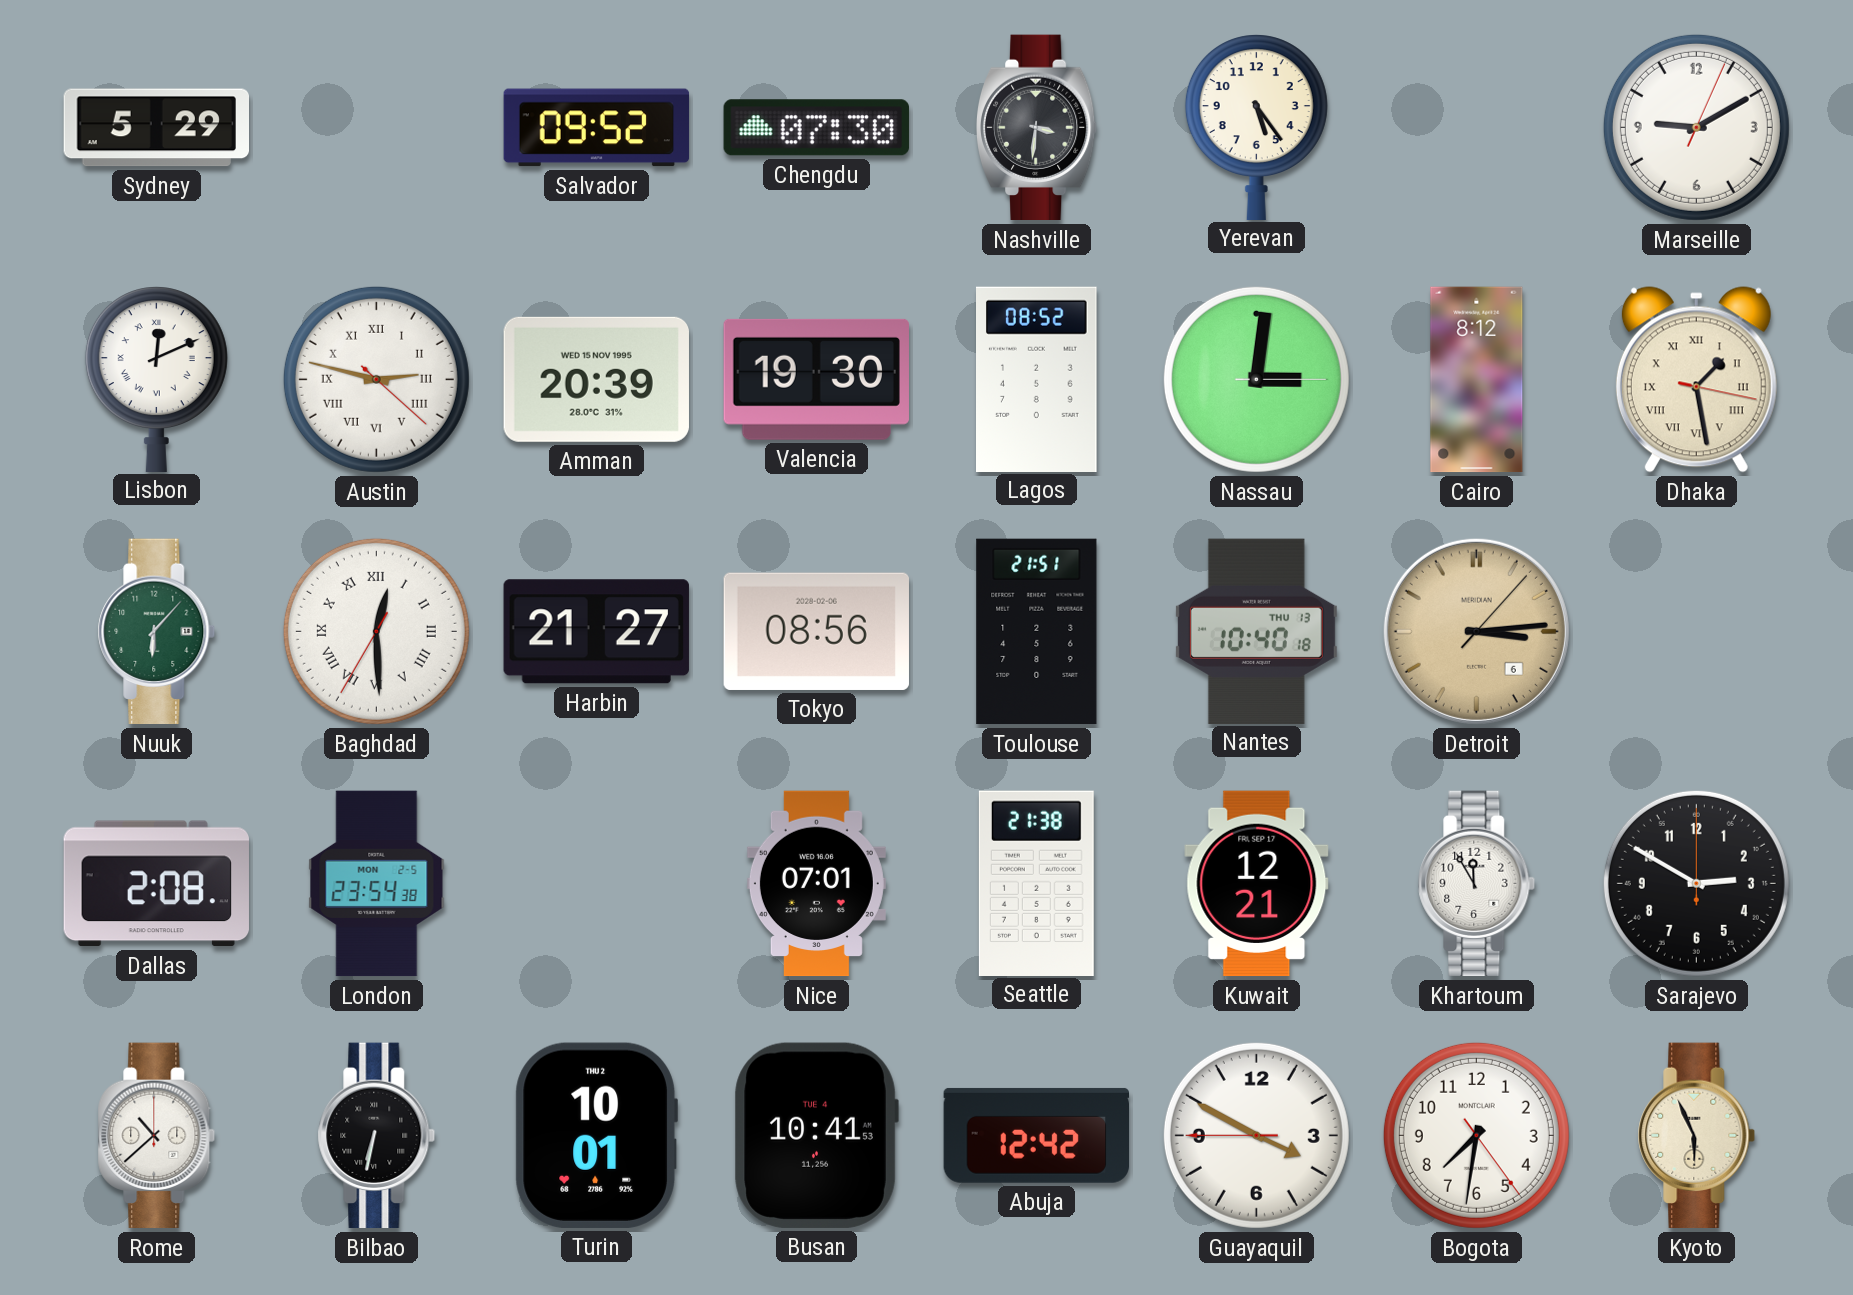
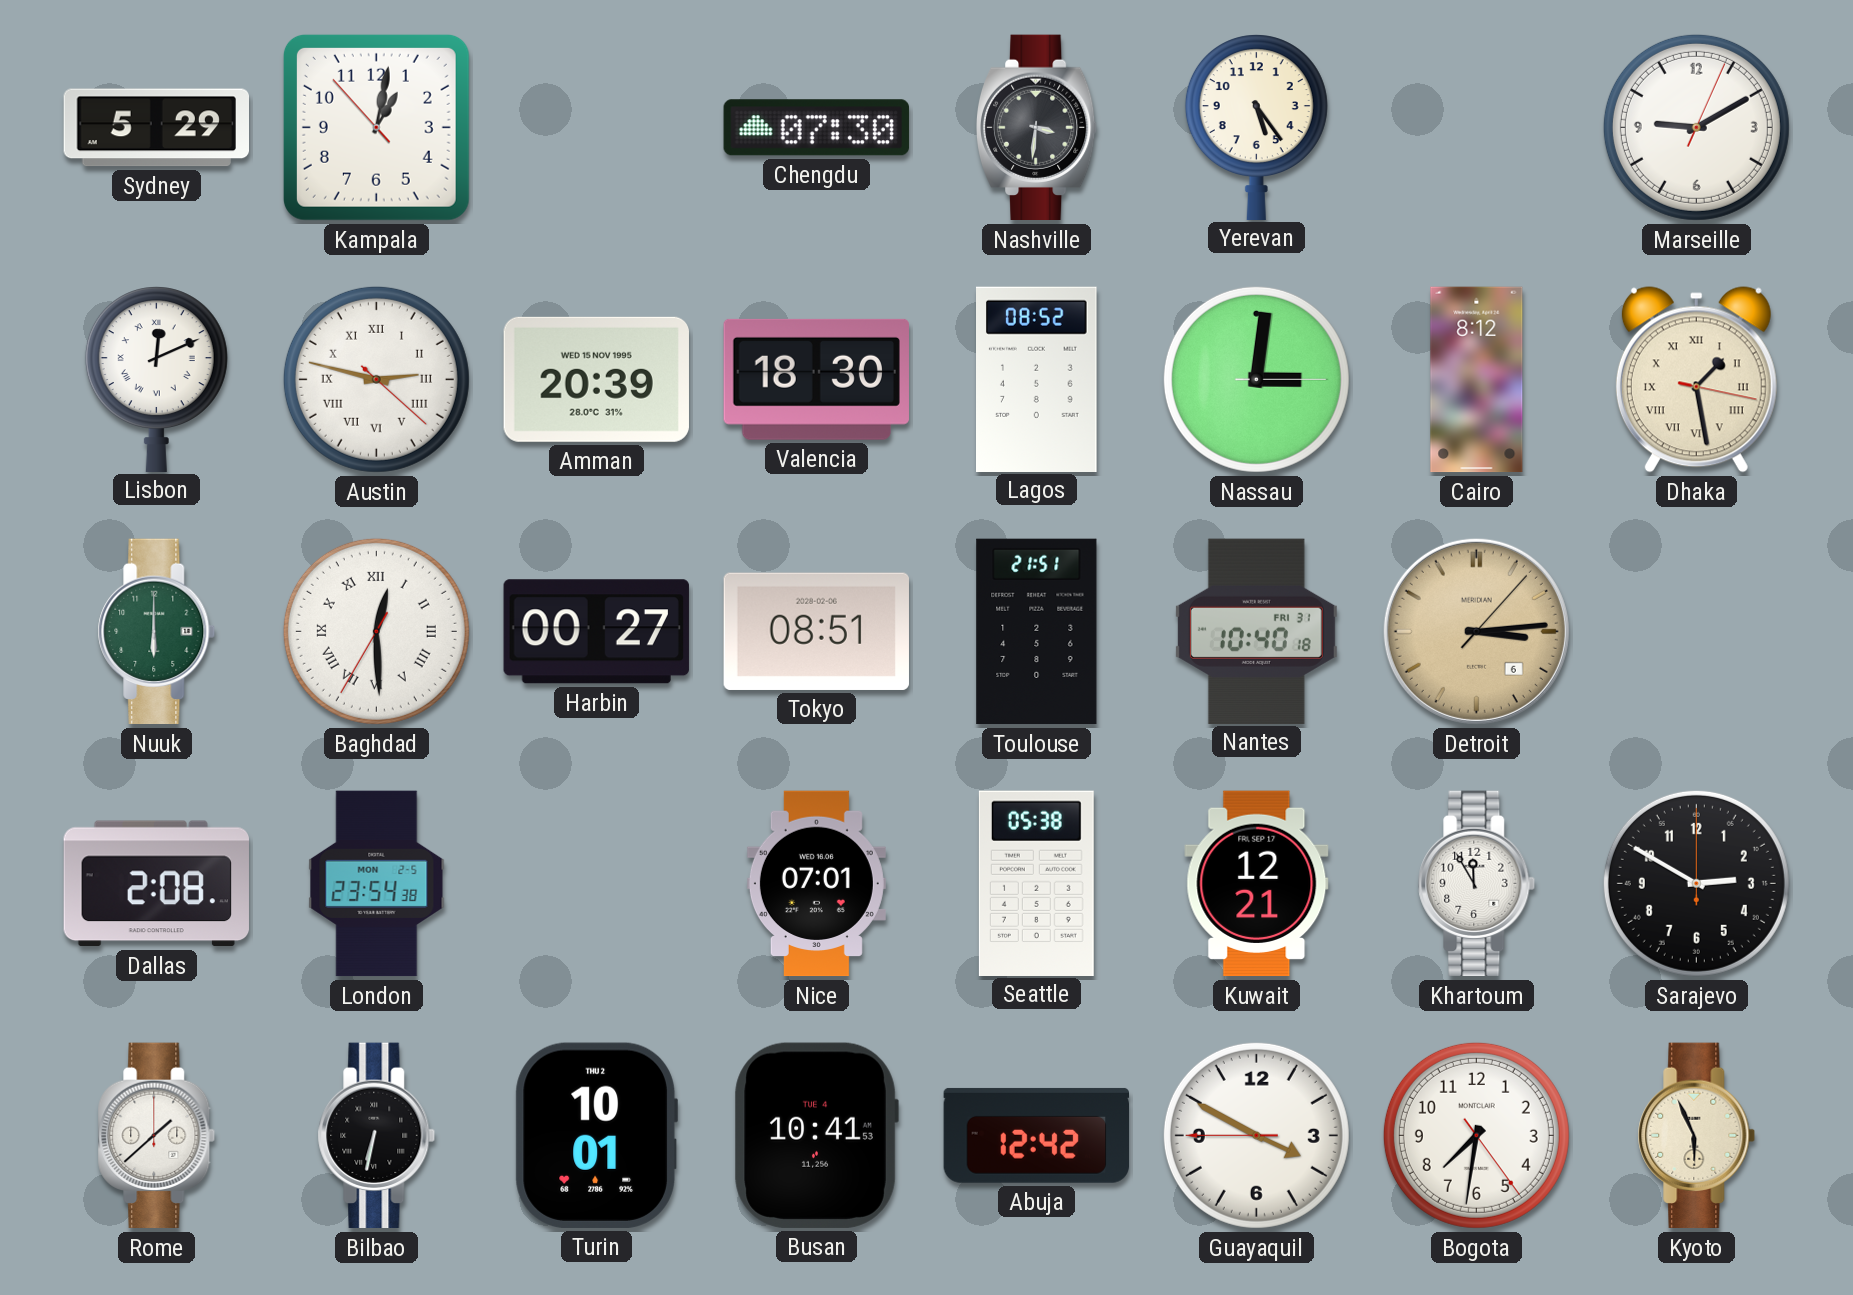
Kampala: none -> 1:01
Salvador: 09:52 -> none
Valencia: 19:30 -> 18:30
Nuuk: 6:07 -> 6:00
Harbin: 21:27 -> 00:27
Tokyo: 08:56 -> 08:51
Nantes date: THU 13 -> FRI 31
Seattle: 21:38 -> 05:38
Rome: 10:38 -> 1:38
